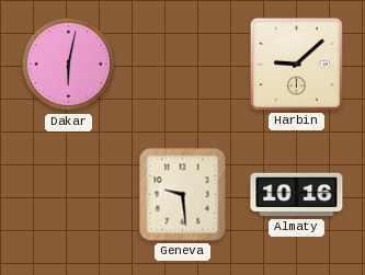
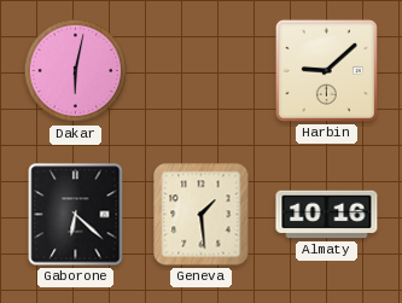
Gaborone: none -> 6:22
Geneva: 9:29 -> 1:29
